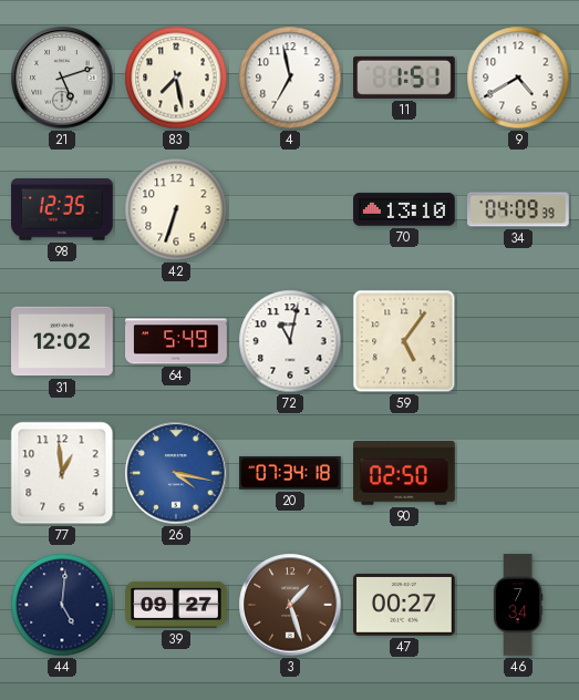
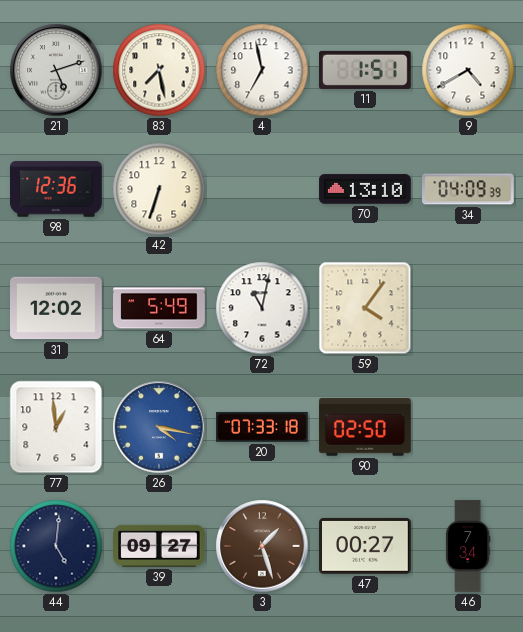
98: 12:35 -> 12:36
59: 5:06 -> 4:06
20: 07:34 -> 07:33
